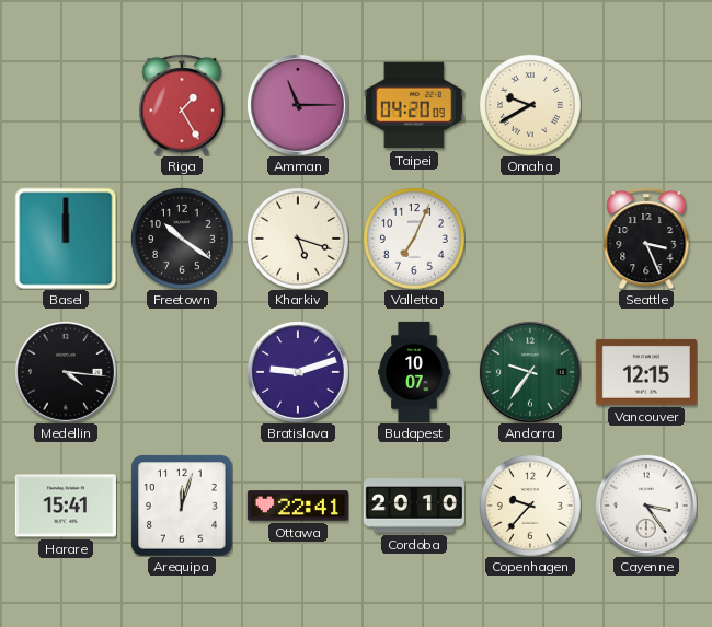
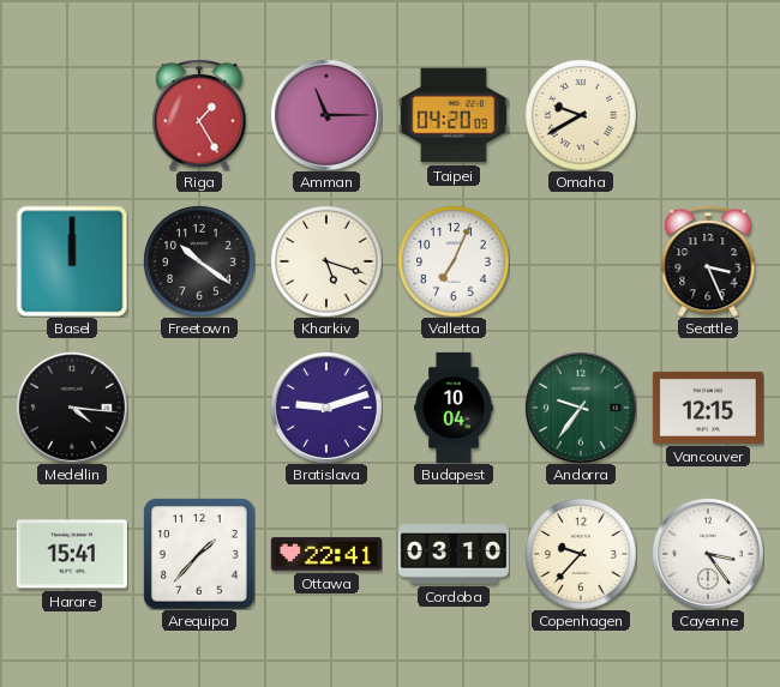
Budapest: 10:07 -> 10:04
Arequipa: 12:03 -> 1:37
Cordoba: 20:10 -> 03:10
